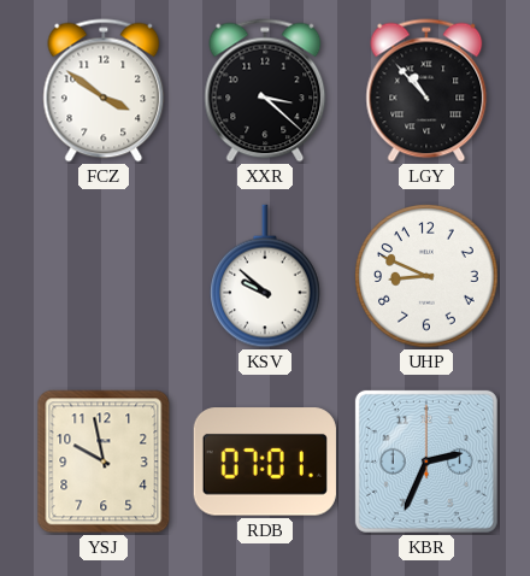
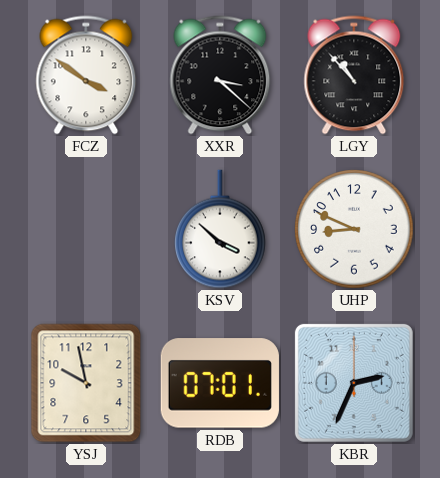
KSV: 9:52 -> 3:52
